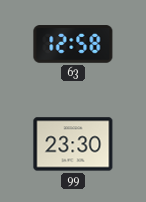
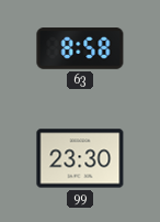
63: 12:58 -> 8:58
